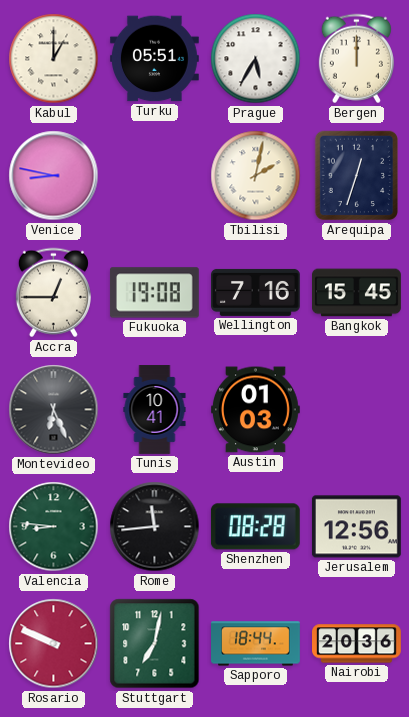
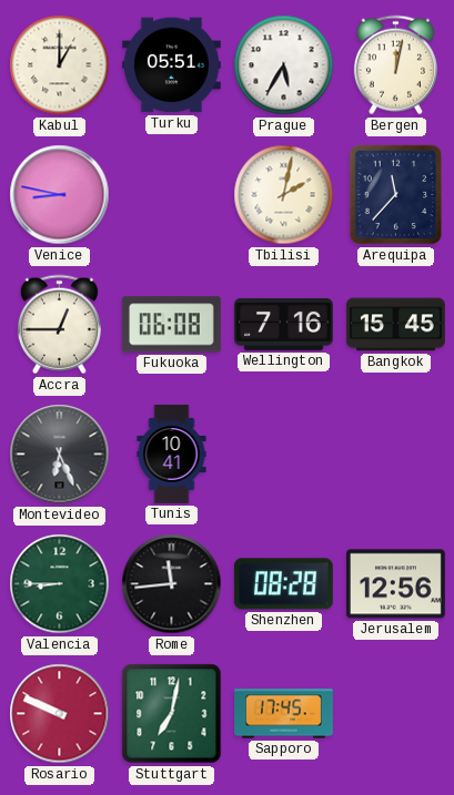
Bergen: 12:00 -> 12:02
Arequipa: 12:33 -> 11:37
Fukuoka: 19:08 -> 06:08
Austin: 01:03 -> none
Valencia: 8:46 -> 8:45
Sapporo: 18:44 -> 17:45
Nairobi: 20:36 -> none
